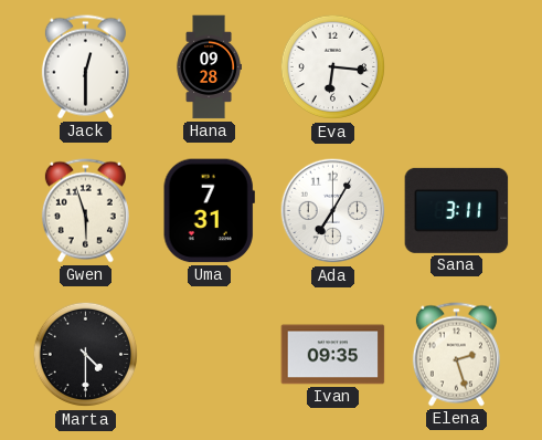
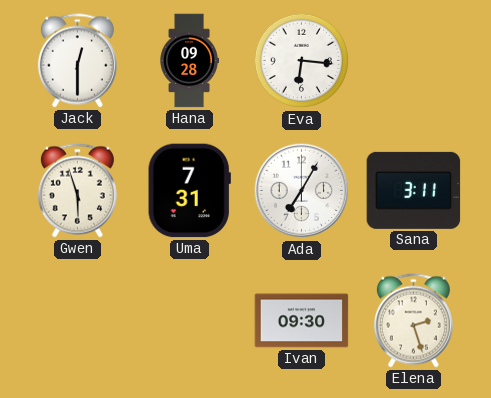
Marta: 4:30 -> none
Ivan: 09:35 -> 09:30
